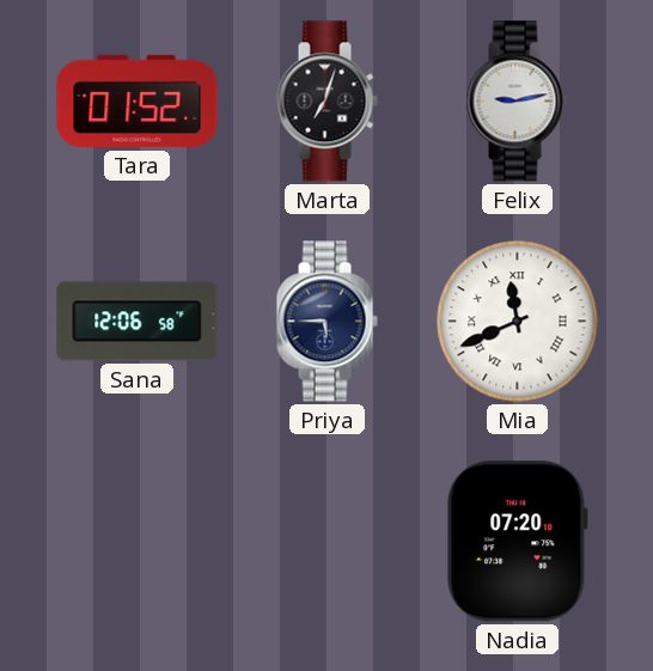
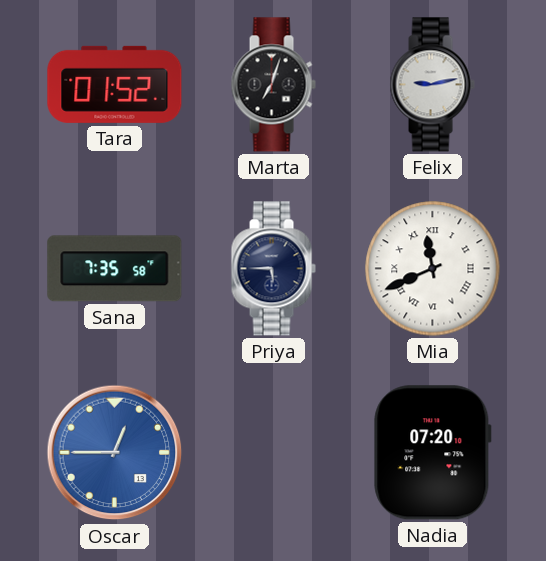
Sana: 12:06 -> 7:35
Oscar: none -> 12:45
